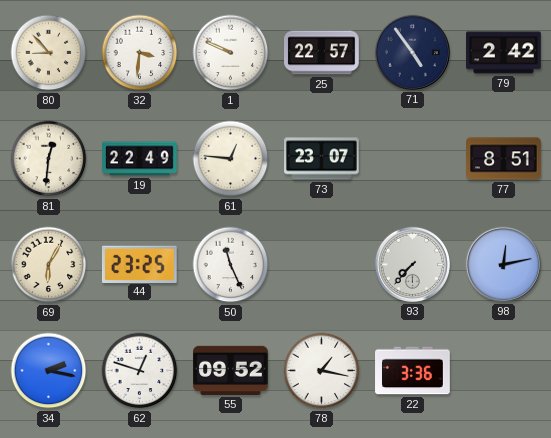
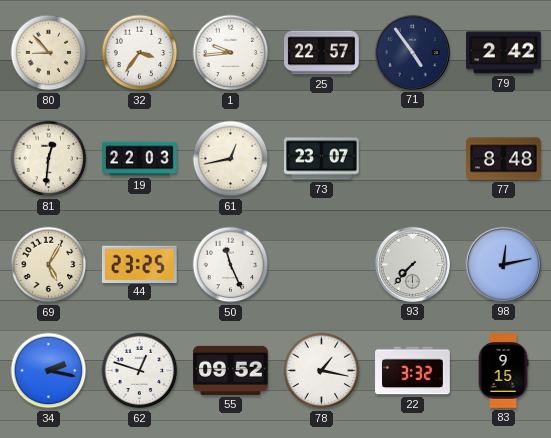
32: 3:31 -> 3:36
1: 9:49 -> 9:44
19: 22:49 -> 22:03
61: 12:46 -> 12:43
77: 8:51 -> 8:48
69: 6:05 -> 5:05
22: 3:36 -> 3:32
83: none -> 9:15
